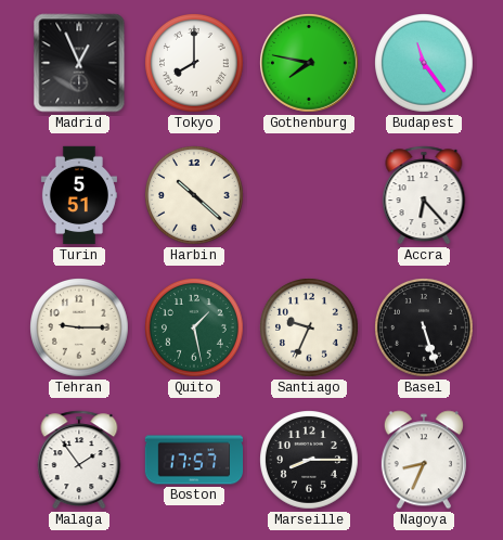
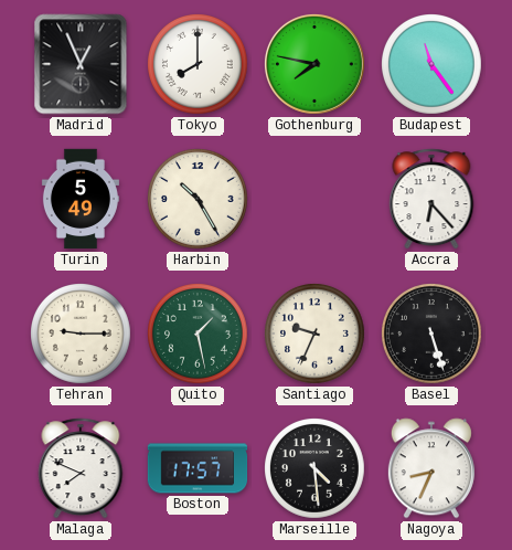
Turin: 5:51 -> 5:49
Harbin: 10:22 -> 10:25
Malaga: 1:54 -> 7:49
Marseille: 8:15 -> 4:29
